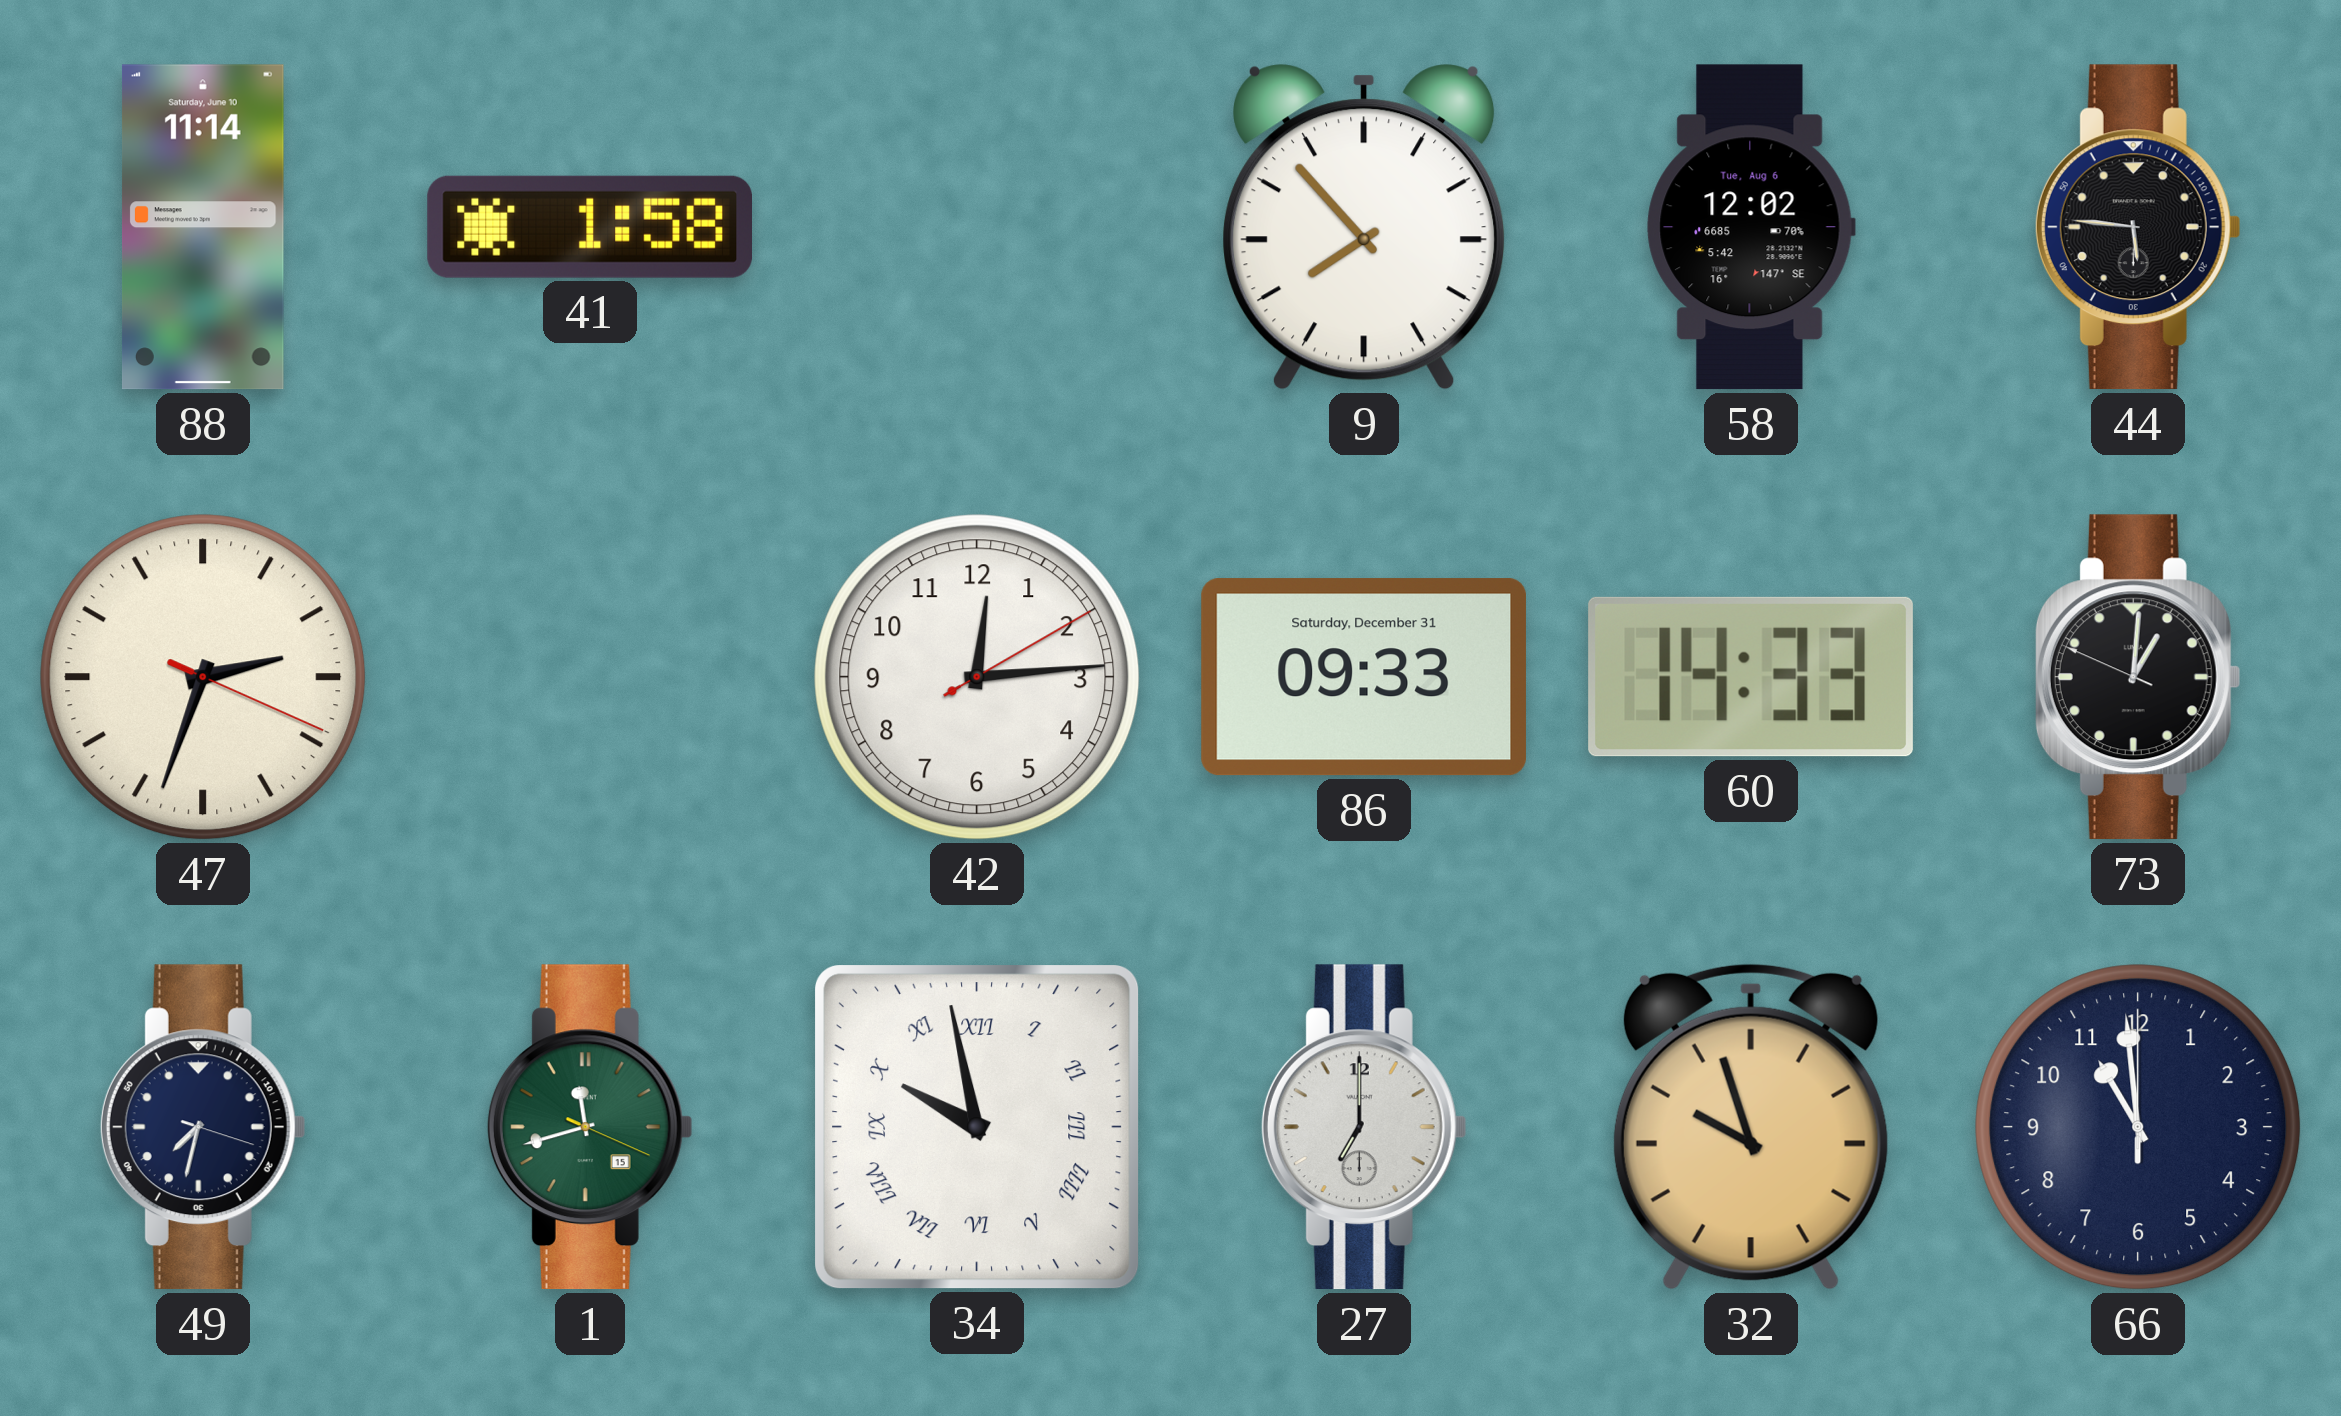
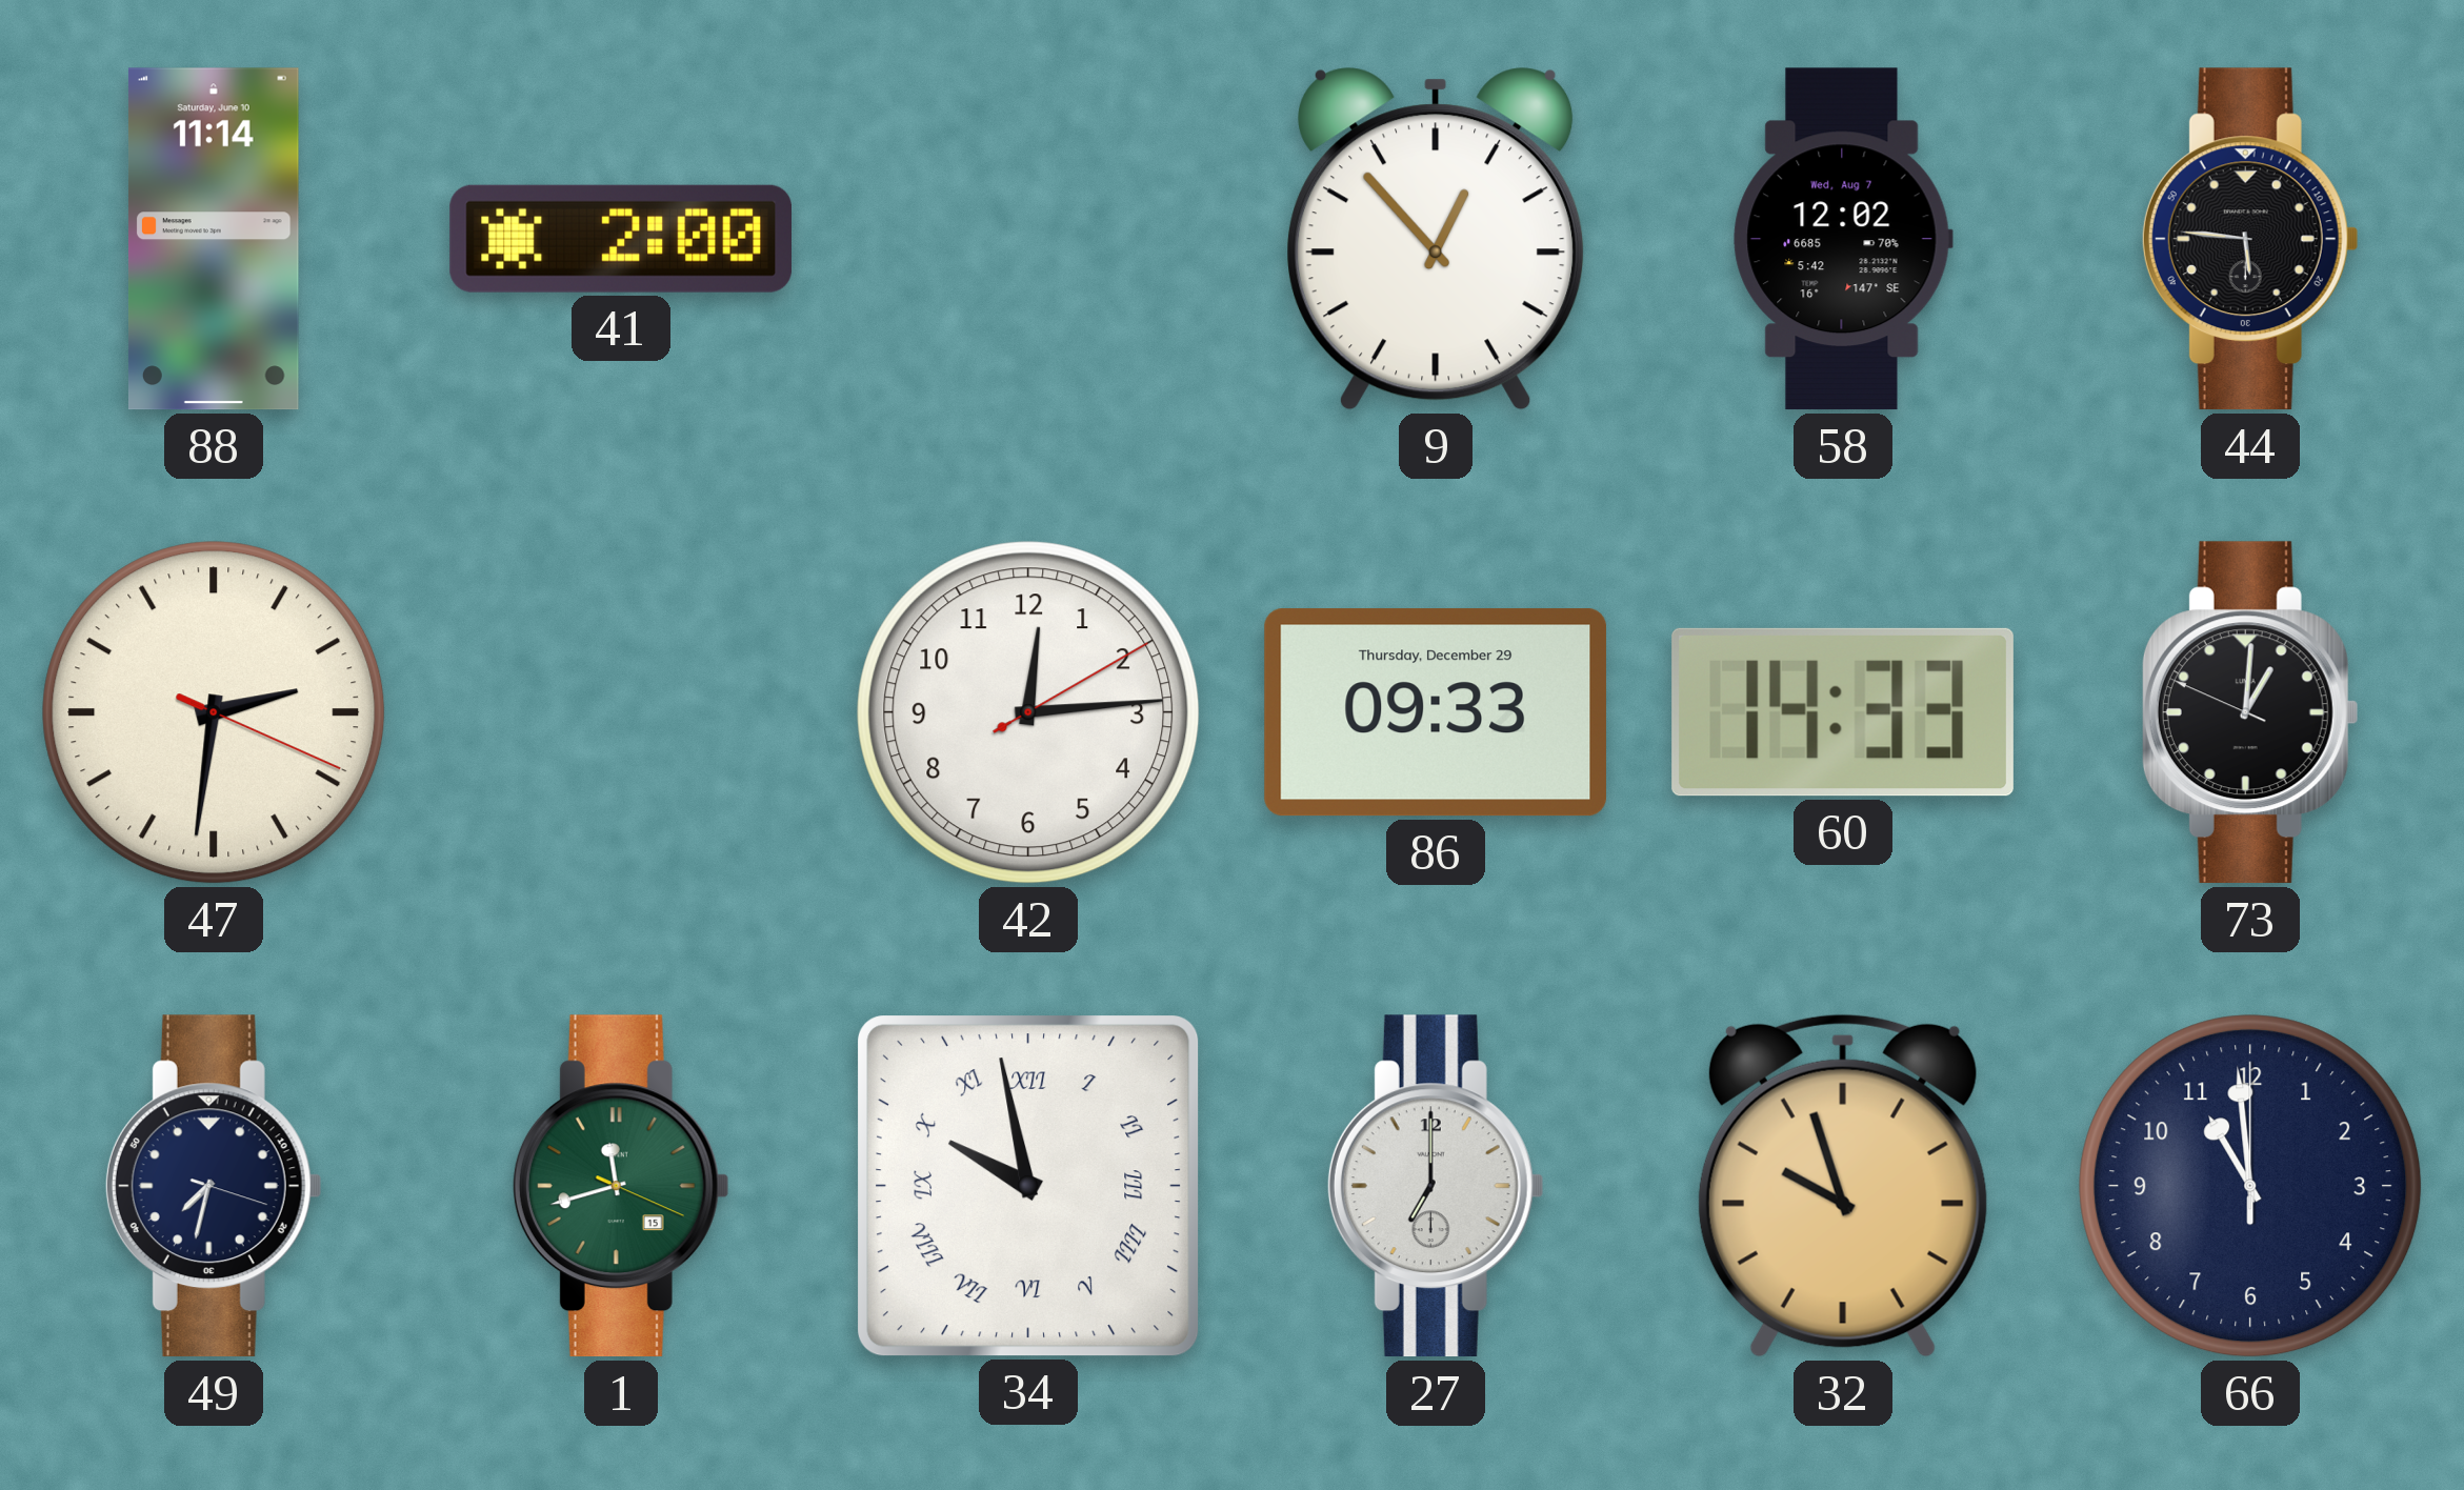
41: 1:58 -> 2:00
9: 7:53 -> 12:53
58 date: Tue, Aug 6 -> Wed, Aug 7
47: 2:33 -> 2:31
86 date: Saturday, December 31 -> Thursday, December 29
